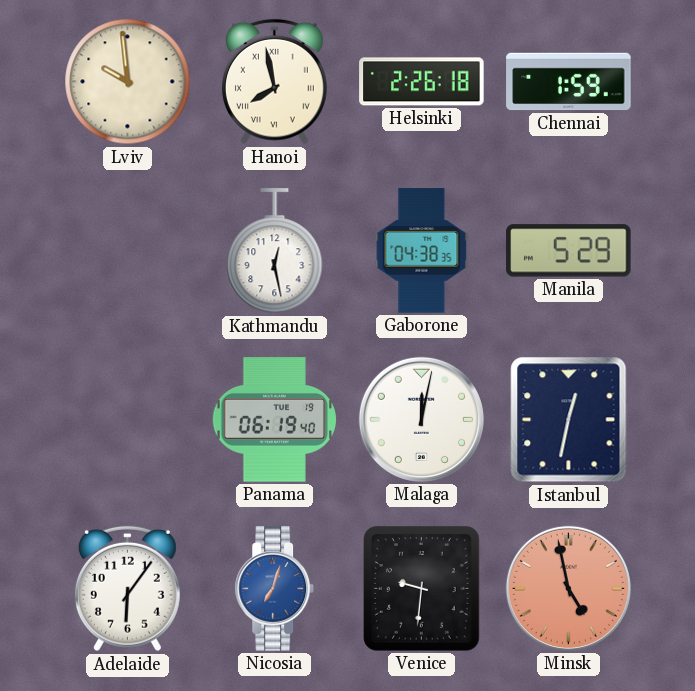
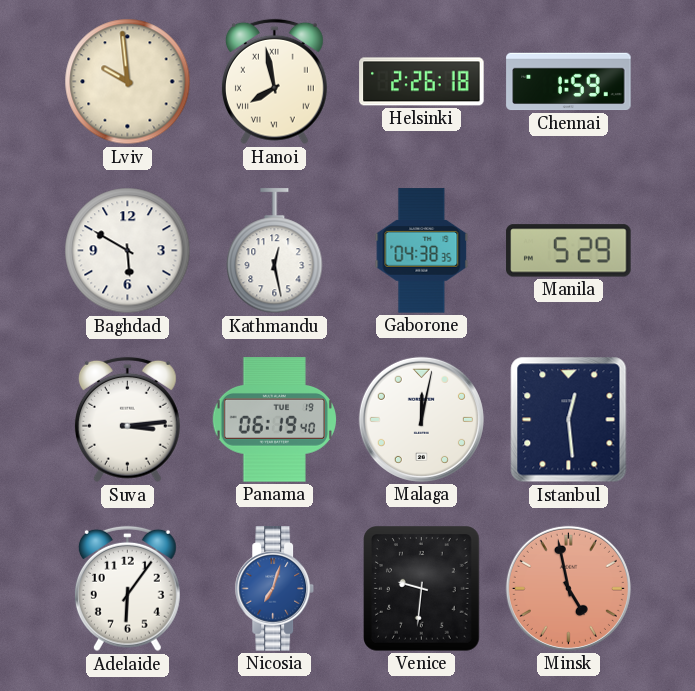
Baghdad: none -> 5:50
Suva: none -> 3:14
Istanbul: 12:32 -> 12:29
